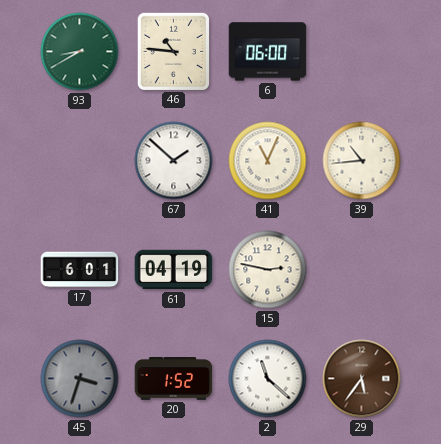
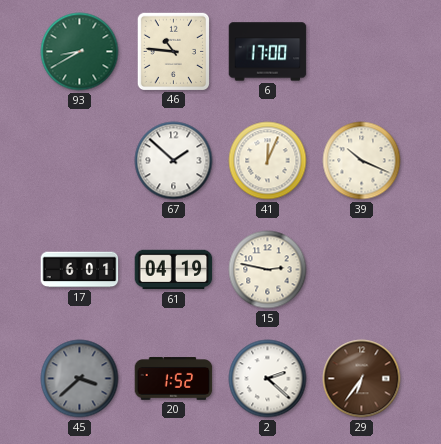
6: 06:00 -> 17:00
41: 11:04 -> 12:04
39: 10:44 -> 10:19
45: 3:33 -> 3:38
2: 11:22 -> 2:22
29: 5:36 -> 6:36
